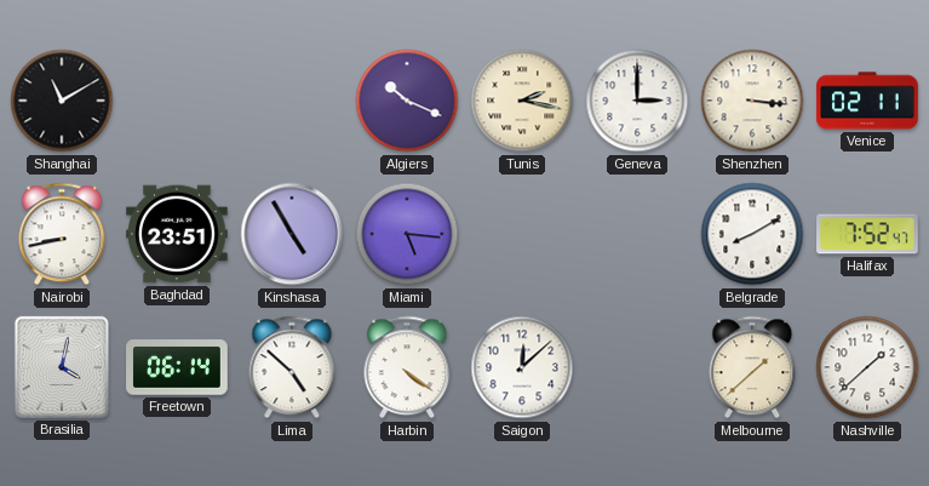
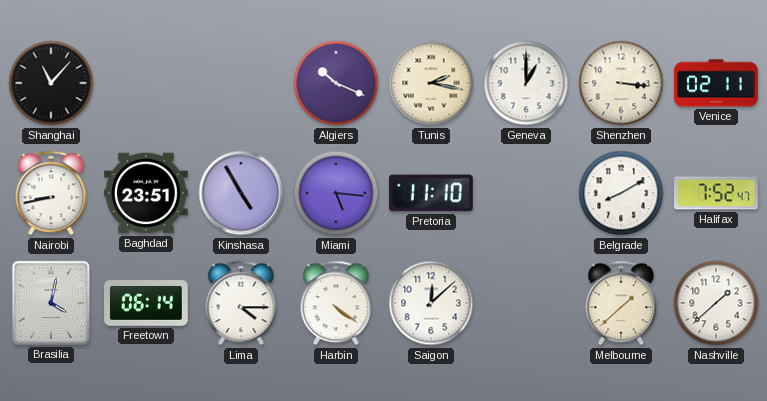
Shanghai: 11:10 -> 11:07
Geneva: 3:00 -> 1:00
Pretoria: none -> 11:10
Lima: 4:52 -> 4:15
